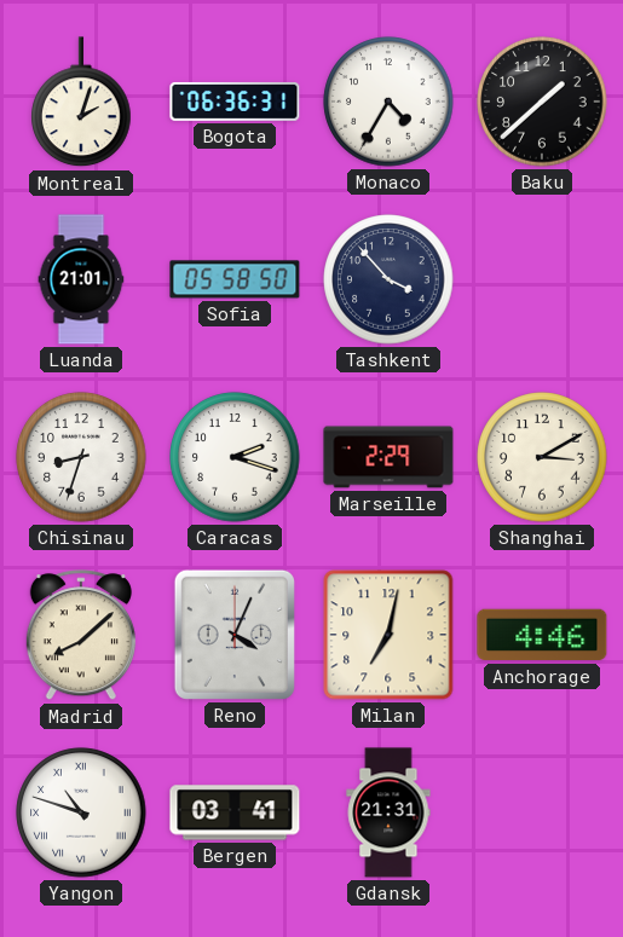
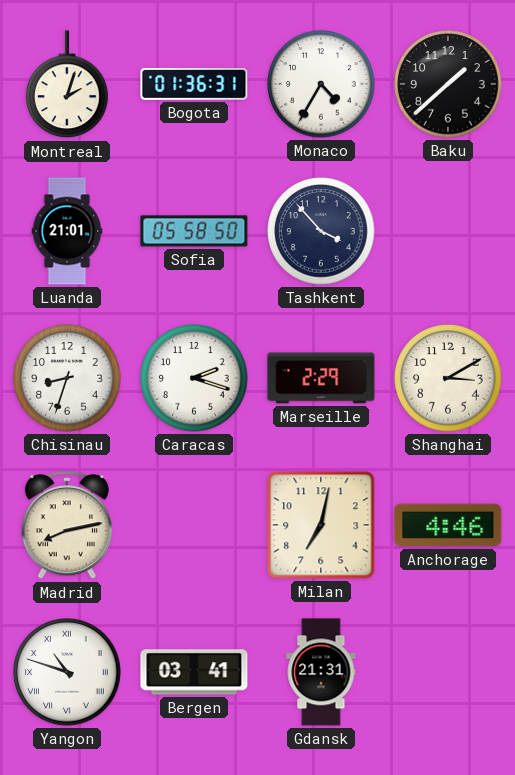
Bogota: 06:36 -> 01:36
Madrid: 8:08 -> 8:13
Reno: 4:04 -> none
